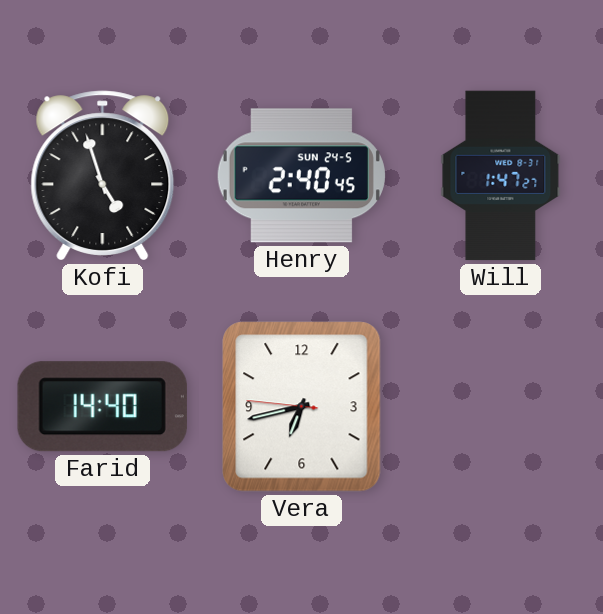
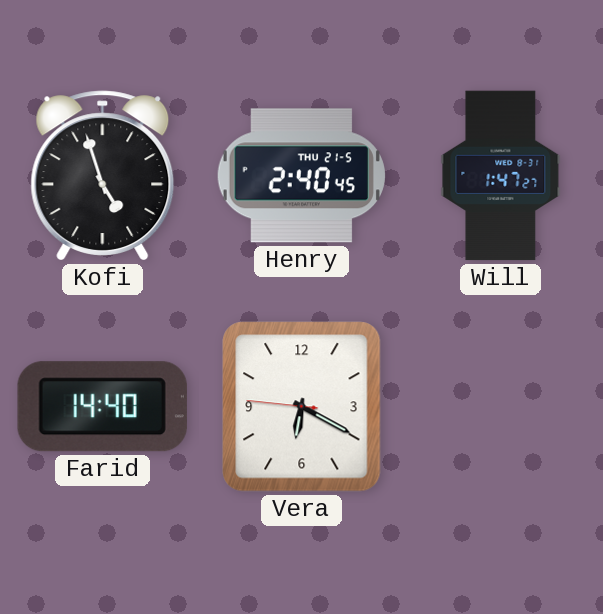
Henry date: SUN 24-5 -> THU 21-5
Vera: 6:42 -> 6:19
